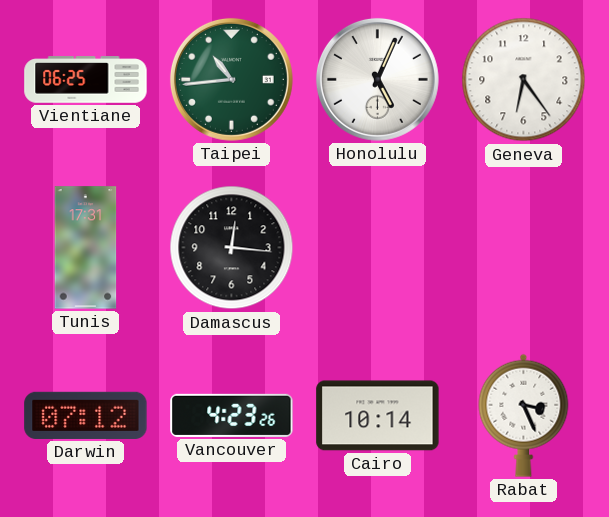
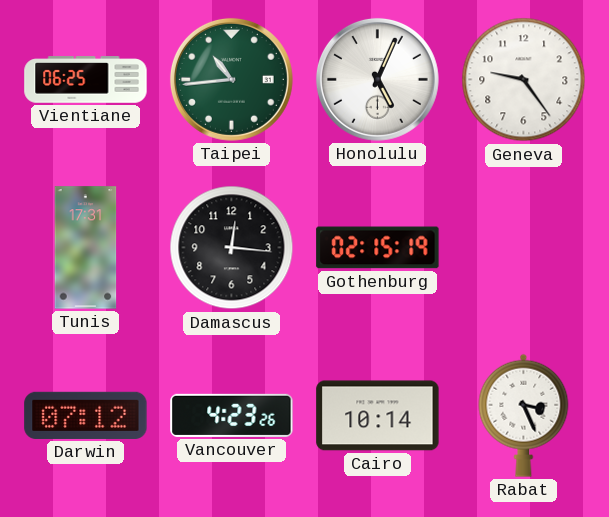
Geneva: 6:24 -> 9:24
Gothenburg: none -> 02:15
